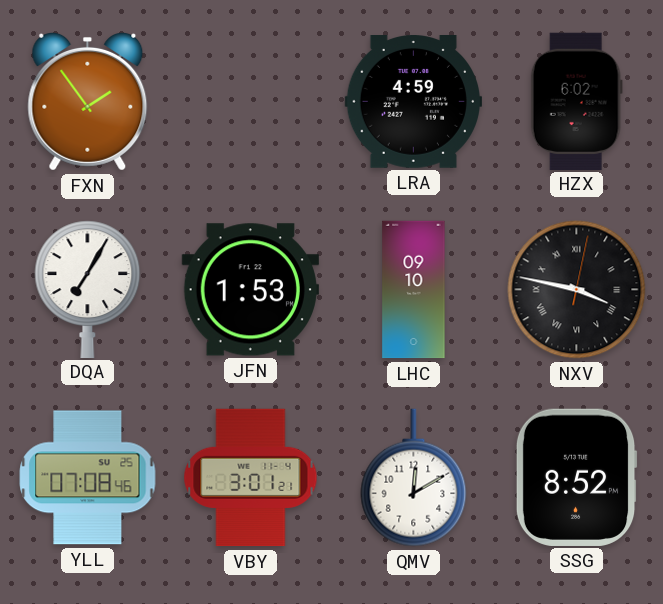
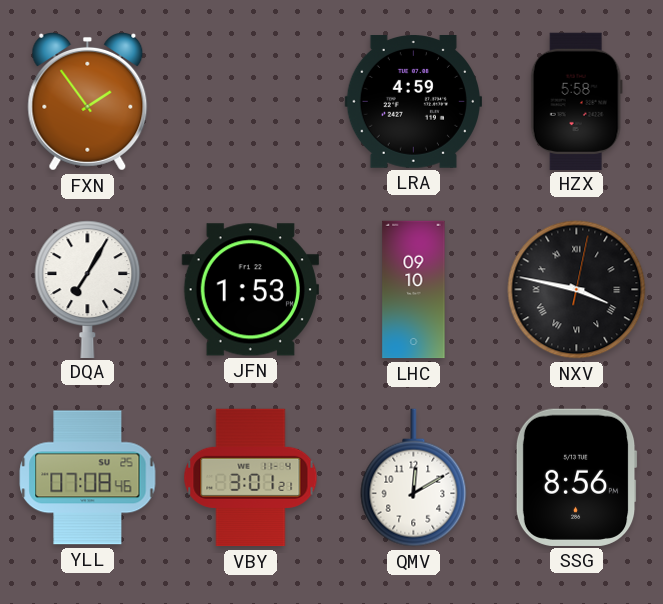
HZX: 6:02 -> 5:58
SSG: 8:52 -> 8:56
